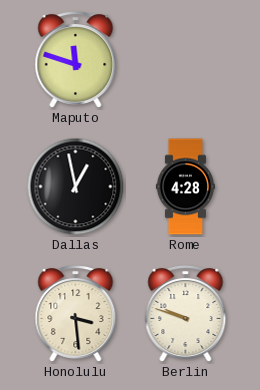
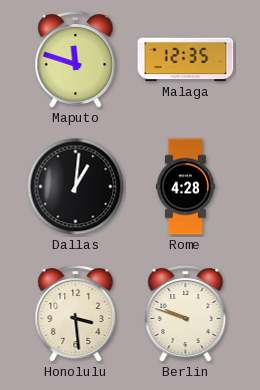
Malaga: none -> 12:35
Dallas: 12:58 -> 1:01
